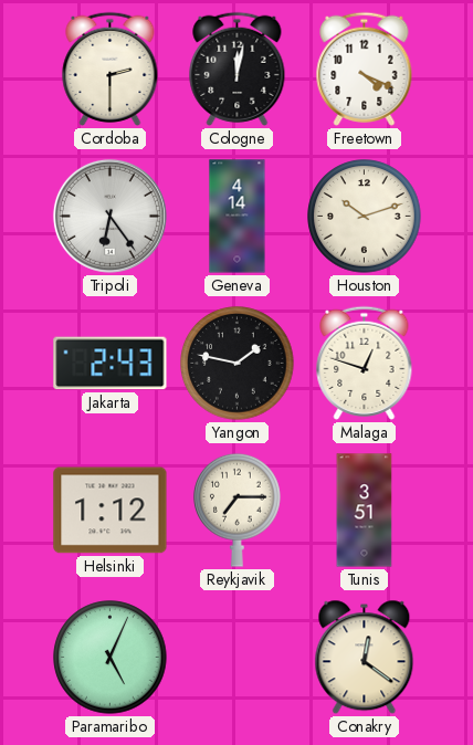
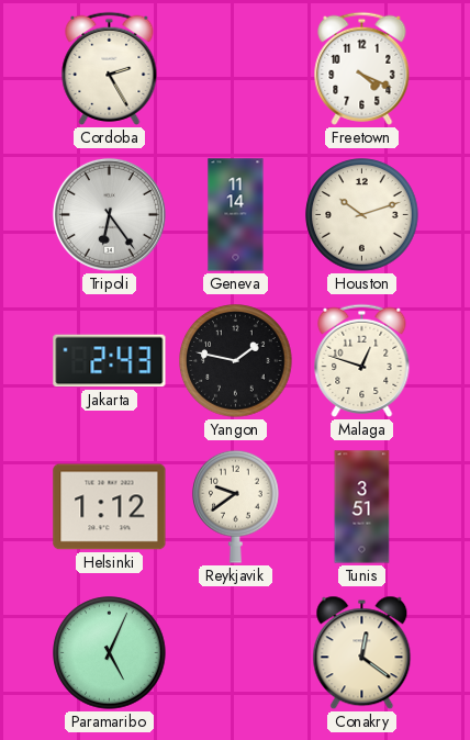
Cordoba: 2:30 -> 2:25
Cologne: 12:02 -> none
Geneva: 4:14 -> 11:14
Reykjavik: 7:15 -> 9:39
